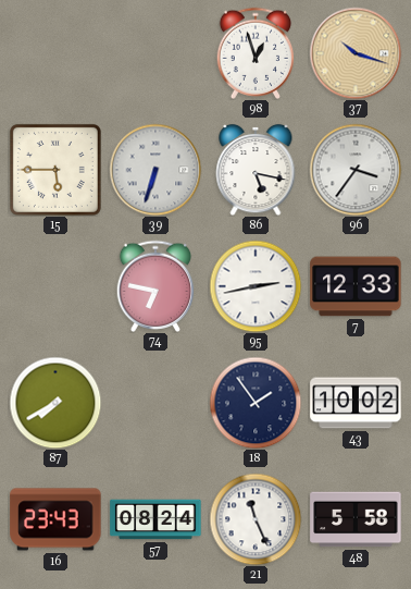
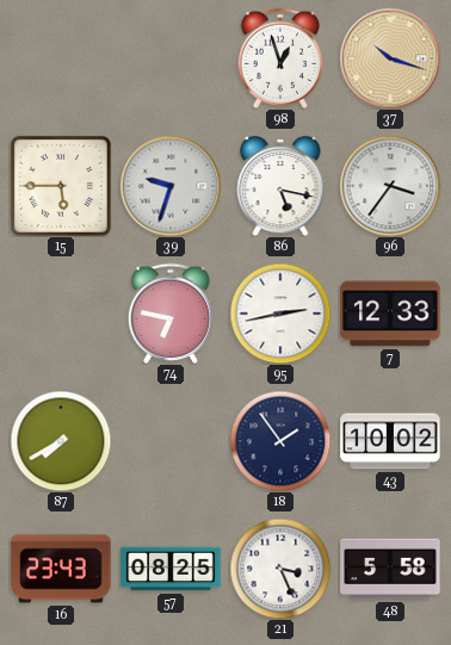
39: 6:33 -> 9:33
57: 08:24 -> 08:25
21: 11:26 -> 3:26
